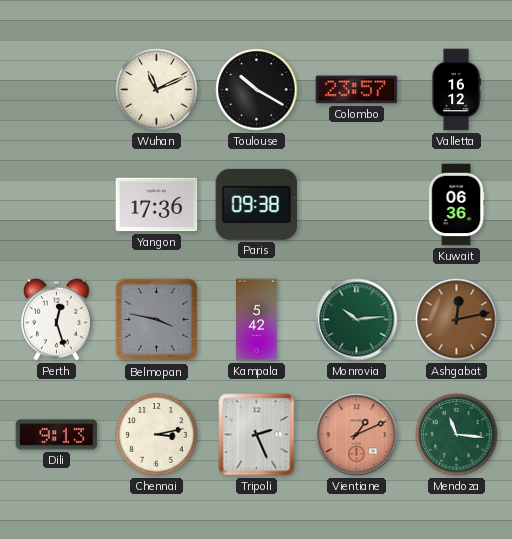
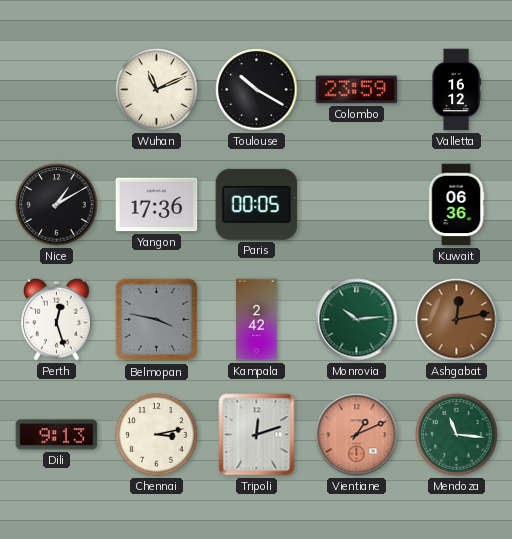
Colombo: 23:57 -> 23:59
Nice: none -> 1:10
Paris: 09:38 -> 00:05
Kampala: 5:42 -> 2:42
Tripoli: 2:26 -> 12:12
